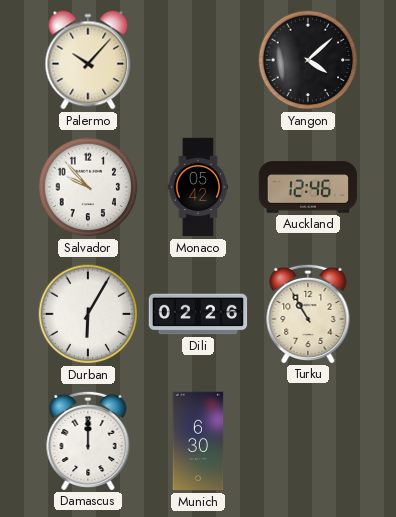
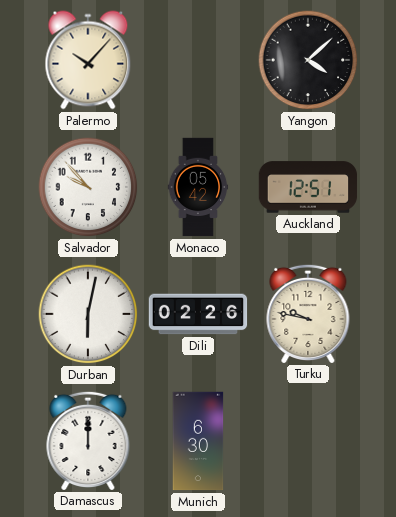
Auckland: 12:46 -> 12:51
Durban: 6:05 -> 6:02
Turku: 10:55 -> 9:47
